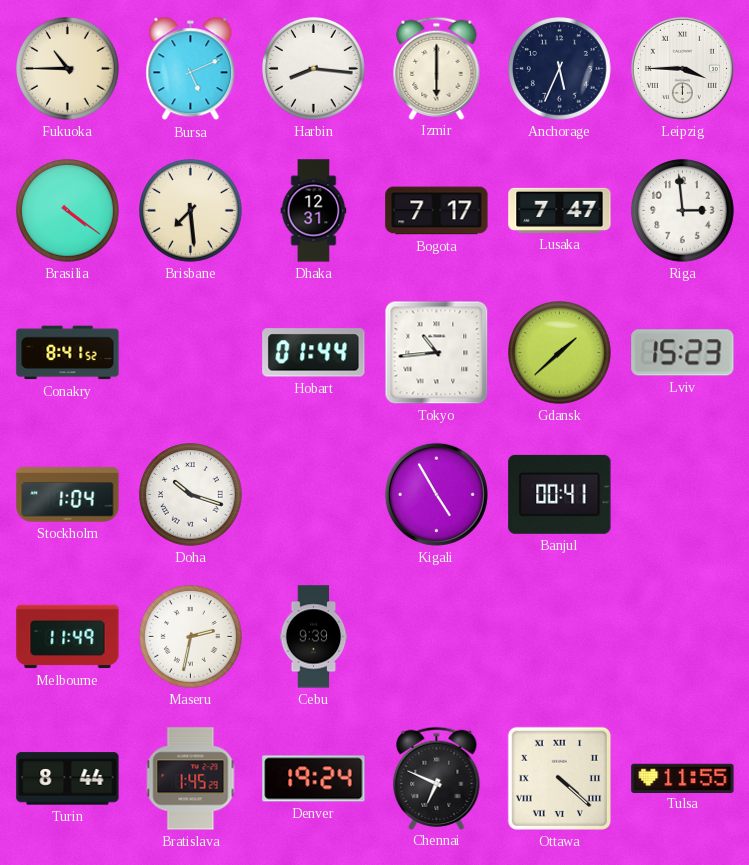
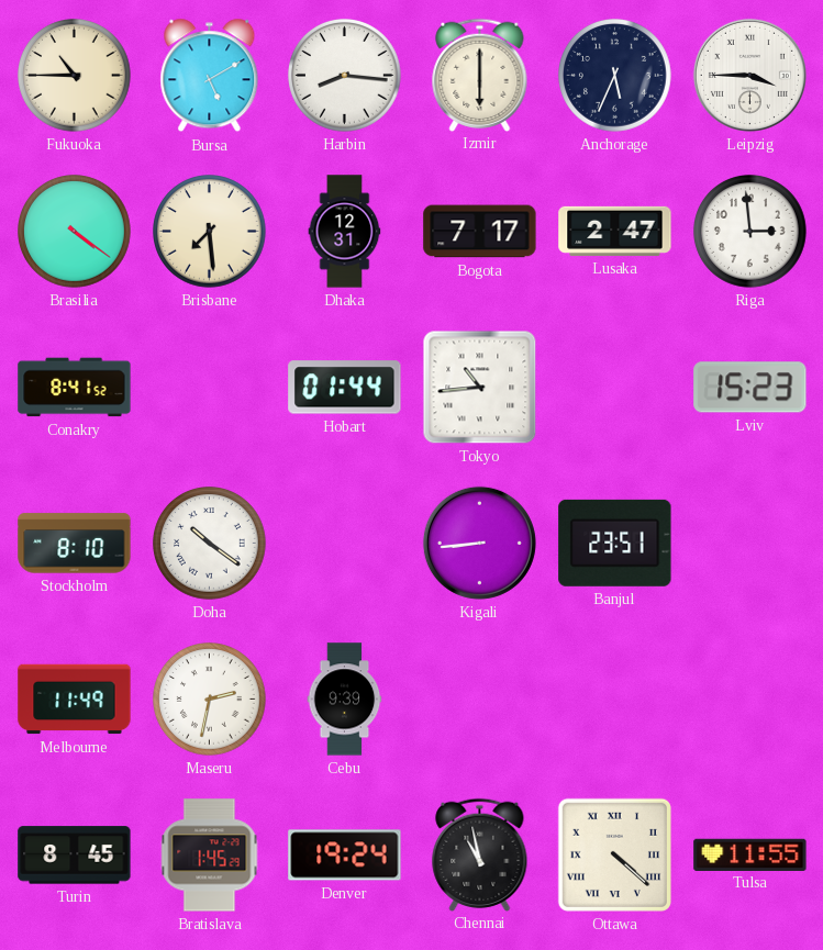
Bursa: 5:11 -> 5:10
Lusaka: 7:47 -> 2:47
Gdansk: 1:38 -> none
Stockholm: 1:04 -> 8:10
Doha: 10:18 -> 10:21
Kigali: 4:55 -> 8:44
Banjul: 00:41 -> 23:51
Turin: 8:44 -> 8:45
Chennai: 6:49 -> 10:58
